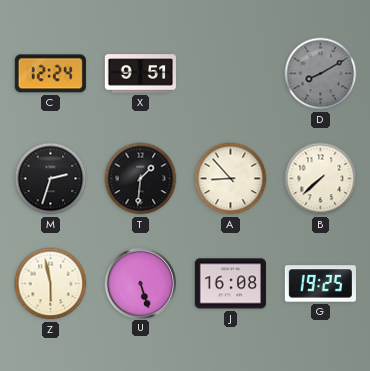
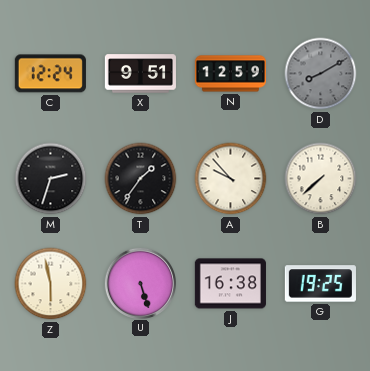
N: none -> 12:59
T: 1:31 -> 1:36
A: 8:53 -> 9:53
J: 16:08 -> 16:38
